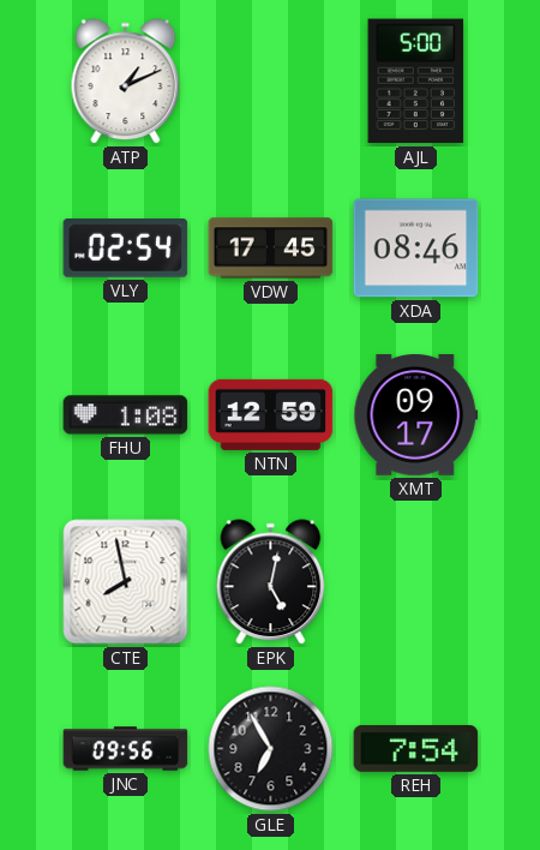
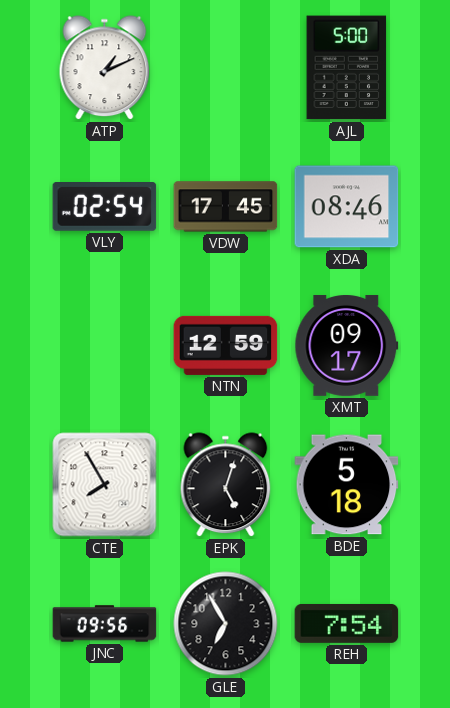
FHU: 1:08 -> none
CTE: 7:58 -> 7:55
EPK: 5:02 -> 5:03
BDE: none -> 5:18
